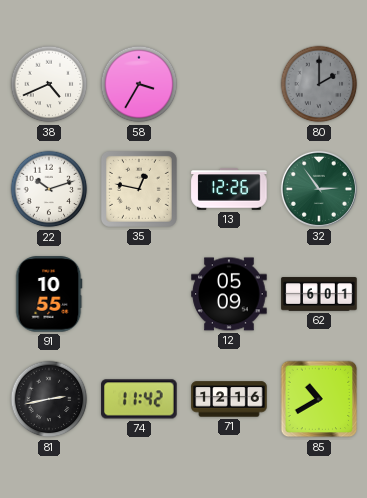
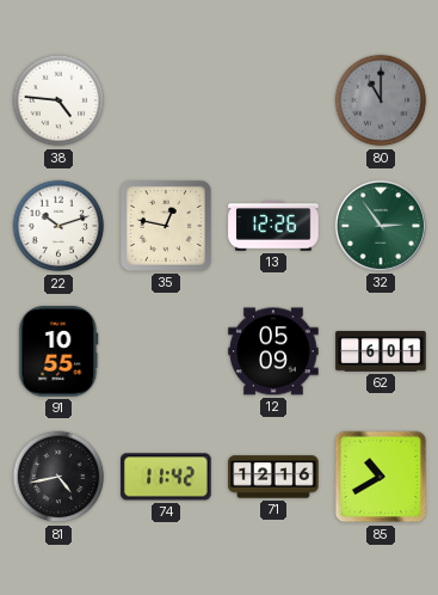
38: 4:41 -> 4:46
58: 3:35 -> none
80: 2:00 -> 11:00
81: 2:43 -> 4:43
